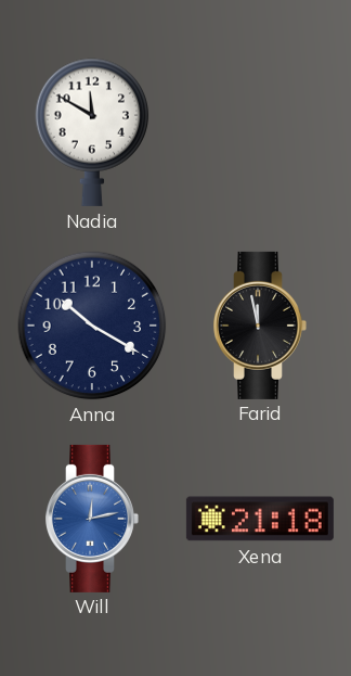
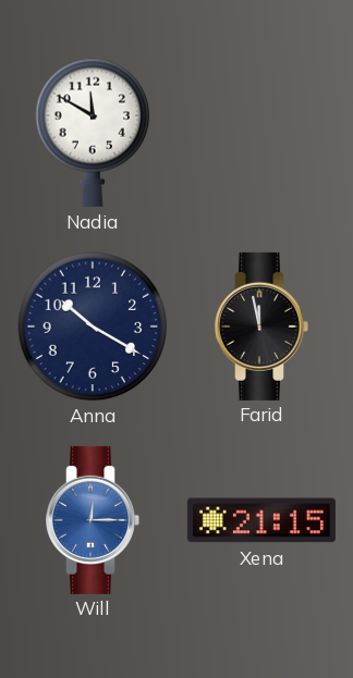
Will: 12:13 -> 12:15
Xena: 21:18 -> 21:15
